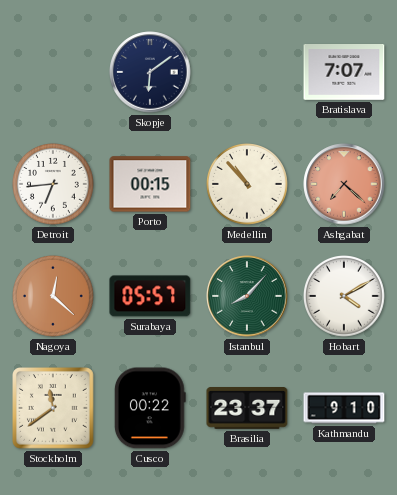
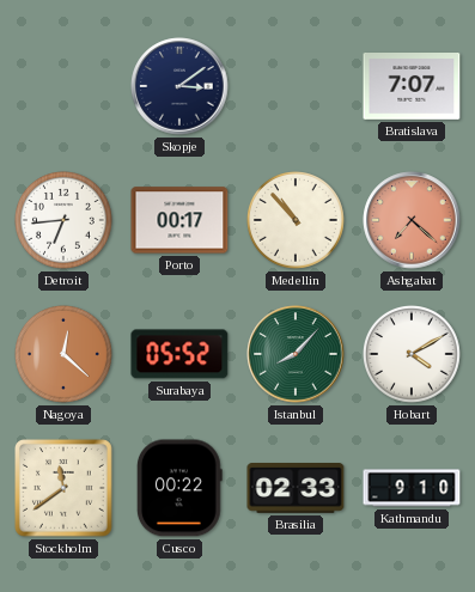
Skopje: 6:09 -> 3:09
Porto: 00:15 -> 00:17
Surabaya: 05:57 -> 05:52
Brasilia: 23:37 -> 02:33
